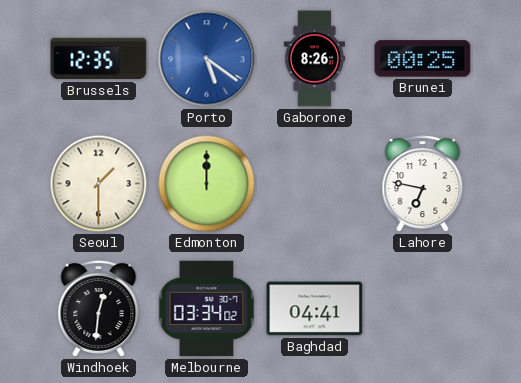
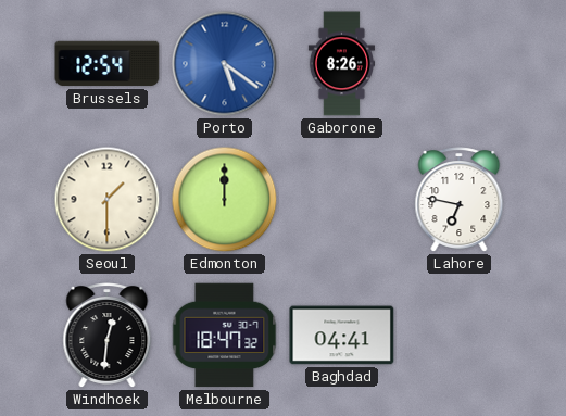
Brussels: 12:35 -> 12:54
Brunei: 00:25 -> none
Melbourne: 03:34 -> 18:47
